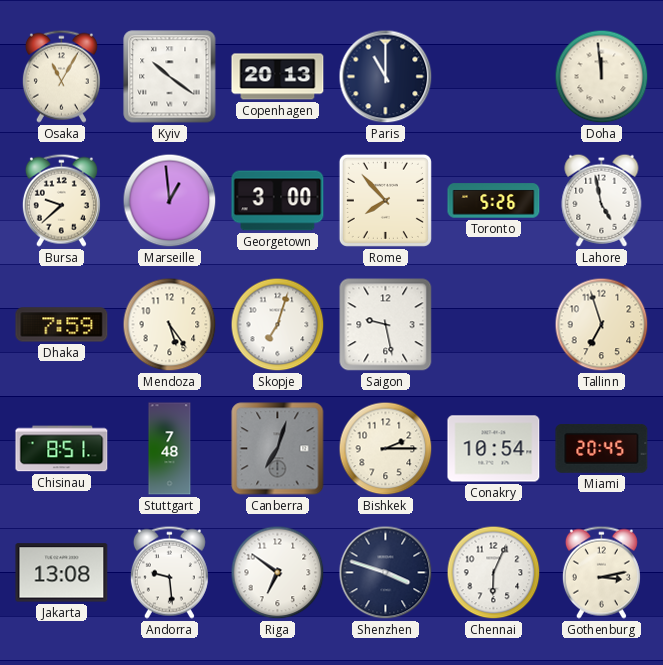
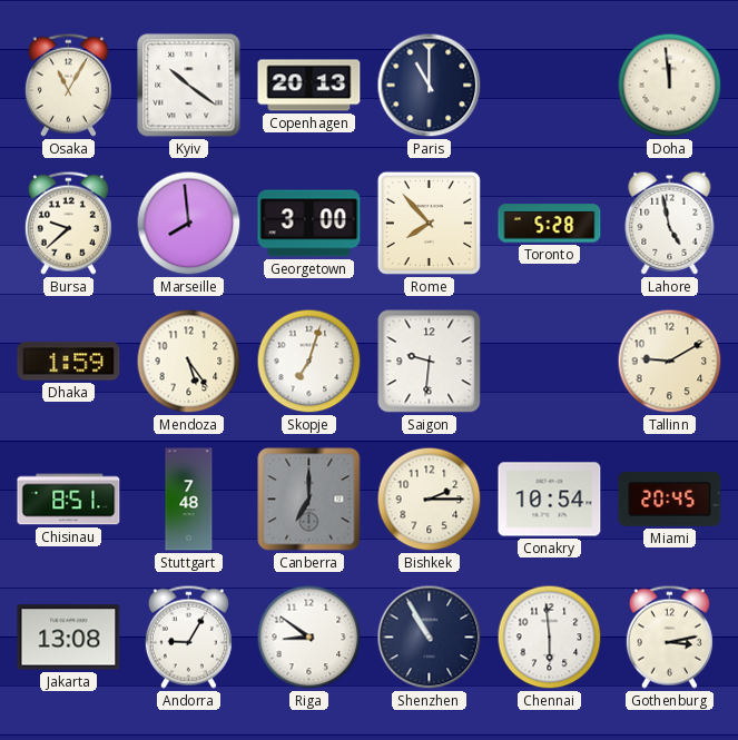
Marseille: 12:59 -> 7:59
Toronto: 5:26 -> 5:28
Dhaka: 7:59 -> 1:59
Saigon: 9:28 -> 9:31
Tallinn: 6:57 -> 9:10
Canberra: 7:03 -> 7:00
Andorra: 9:29 -> 9:05
Riga: 6:51 -> 8:51
Shenzhen: 3:48 -> 10:55
Chennai: 6:04 -> 5:59
